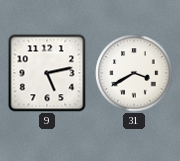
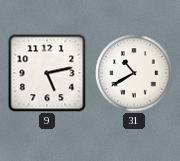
31: 3:40 -> 10:40
